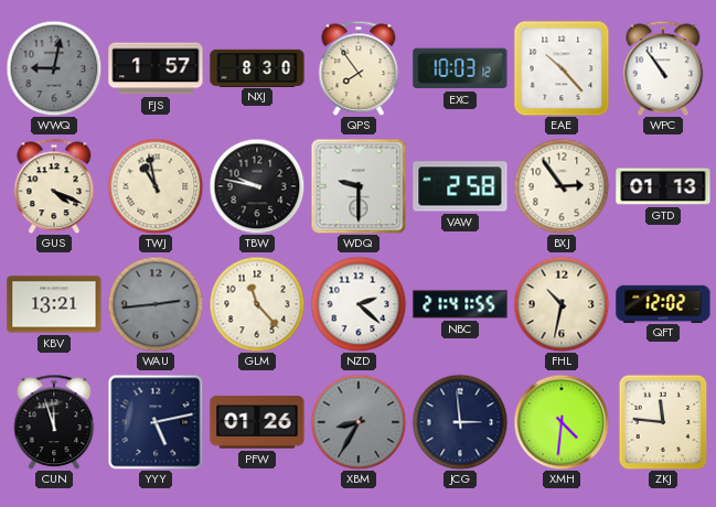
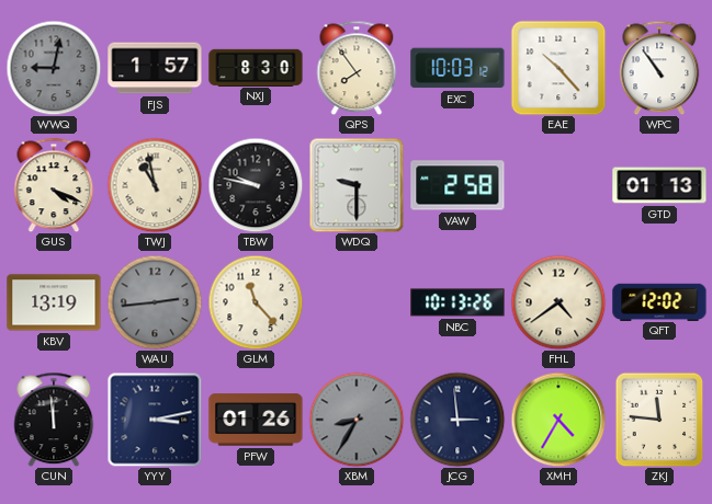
BXJ: 2:54 -> none
KBV: 13:21 -> 13:19
NZD: 2:22 -> none
NBC: 21:41 -> 10:13
FHL: 10:32 -> 4:39
CUN: 11:57 -> 11:59
YYY: 5:13 -> 3:13
XMH: 4:31 -> 4:35
